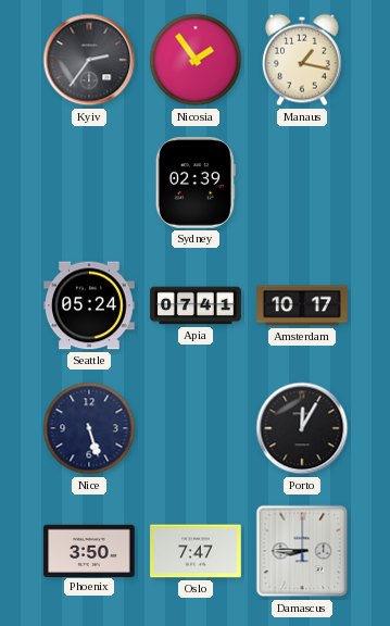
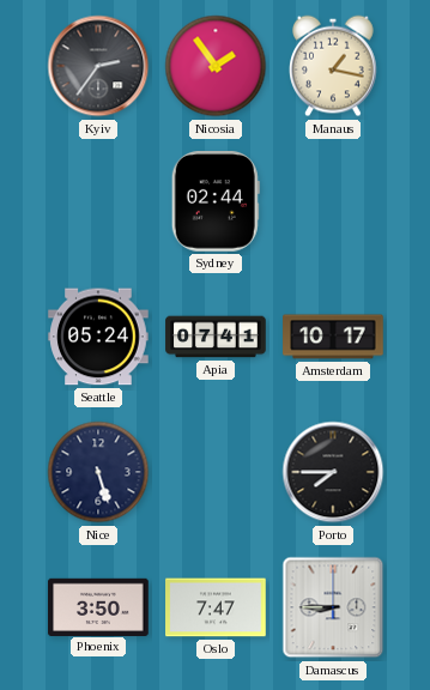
Sydney: 02:39 -> 02:44
Porto: 12:05 -> 7:45
